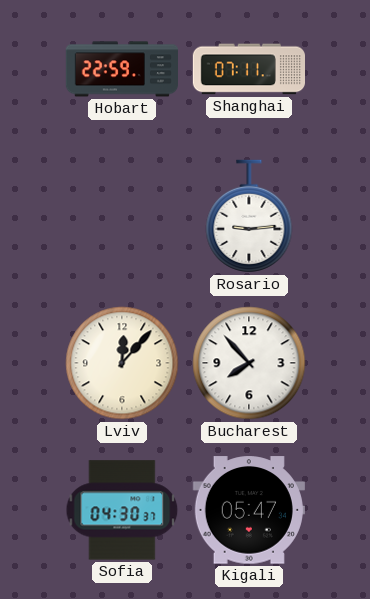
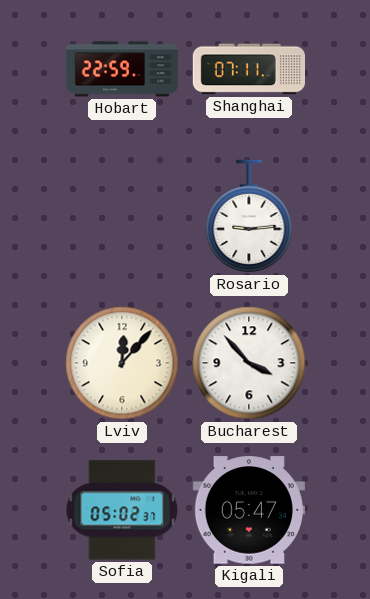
Bucharest: 7:53 -> 3:53
Sofia: 04:30 -> 05:02
